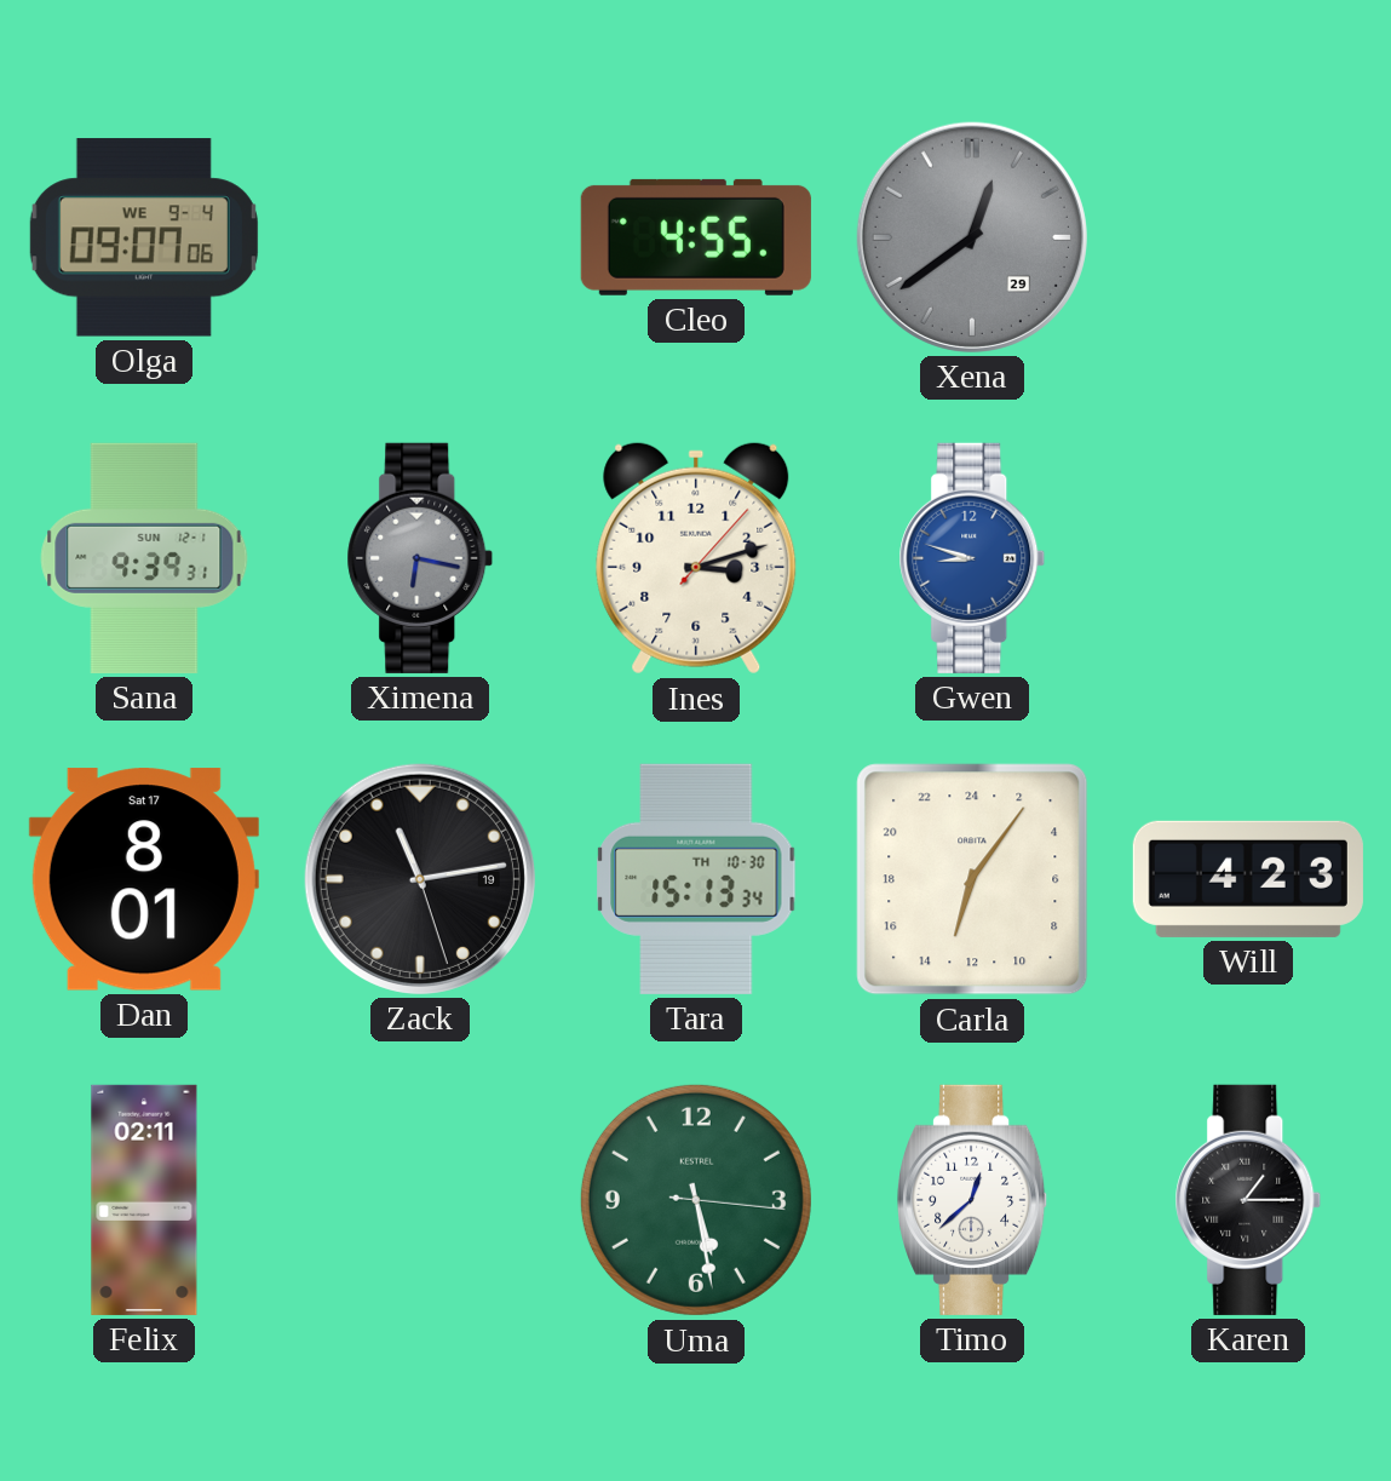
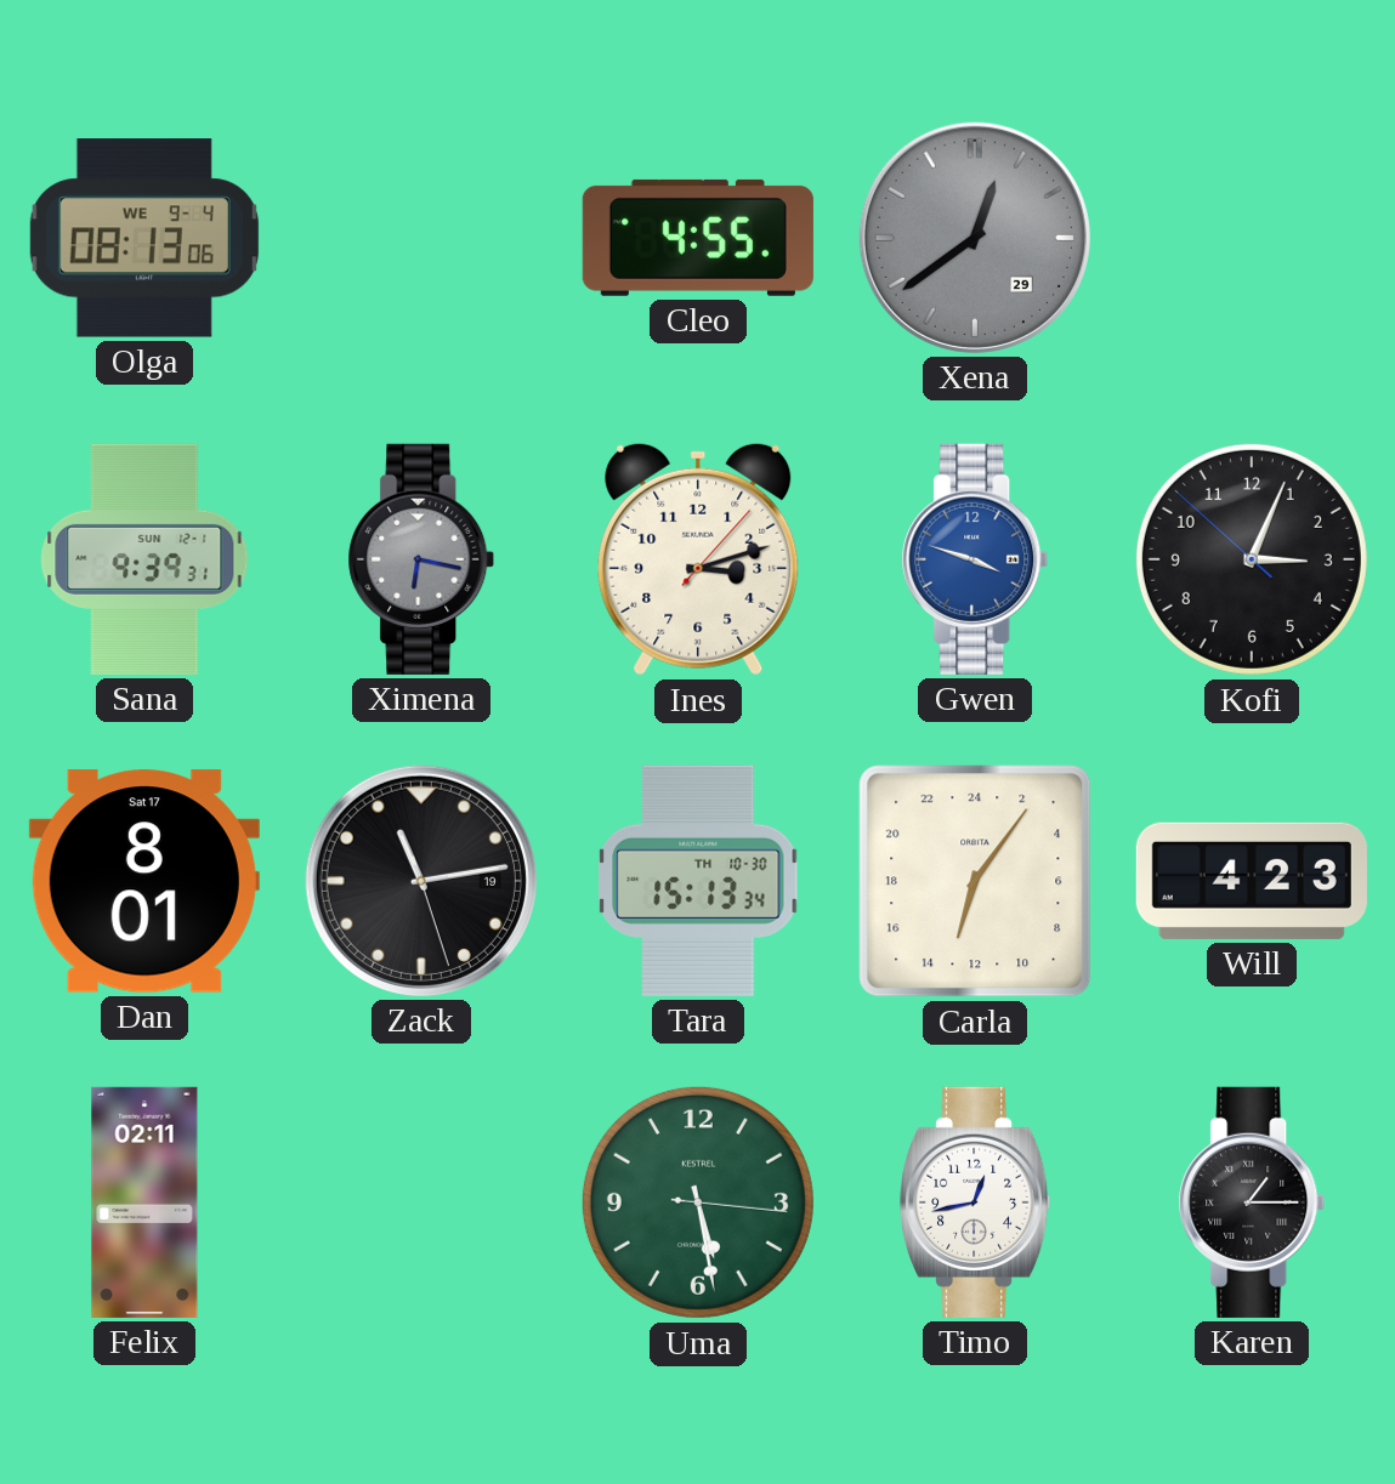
Olga: 09:07 -> 08:13
Gwen: 8:48 -> 3:48
Kofi: none -> 3:03
Timo: 12:38 -> 12:43
